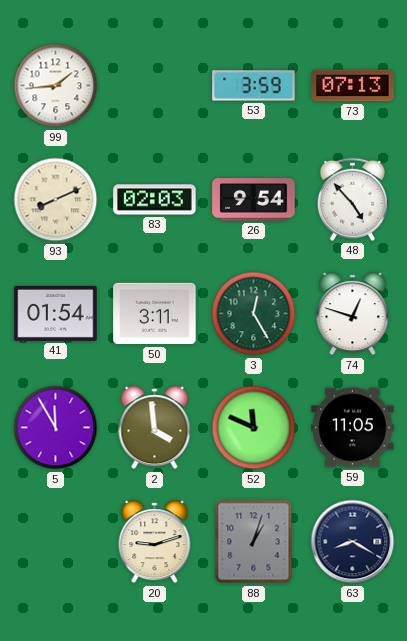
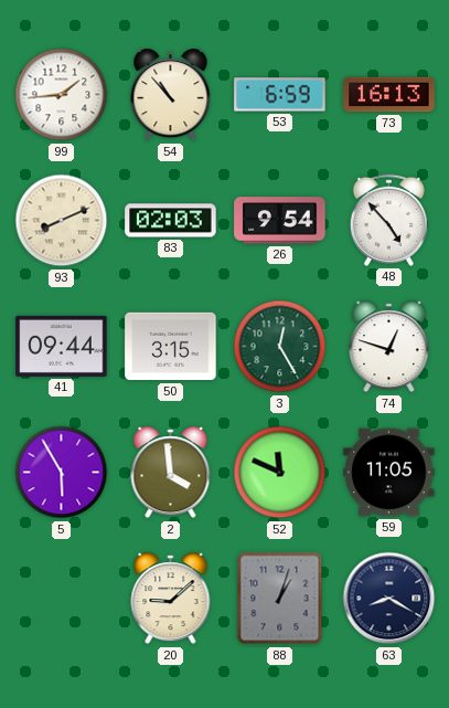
54: none -> 10:53
53: 3:59 -> 6:59
73: 07:13 -> 16:13
41: 01:54 -> 09:44
50: 3:11 -> 3:15
5: 11:55 -> 5:55
20: 9:12 -> 9:08
